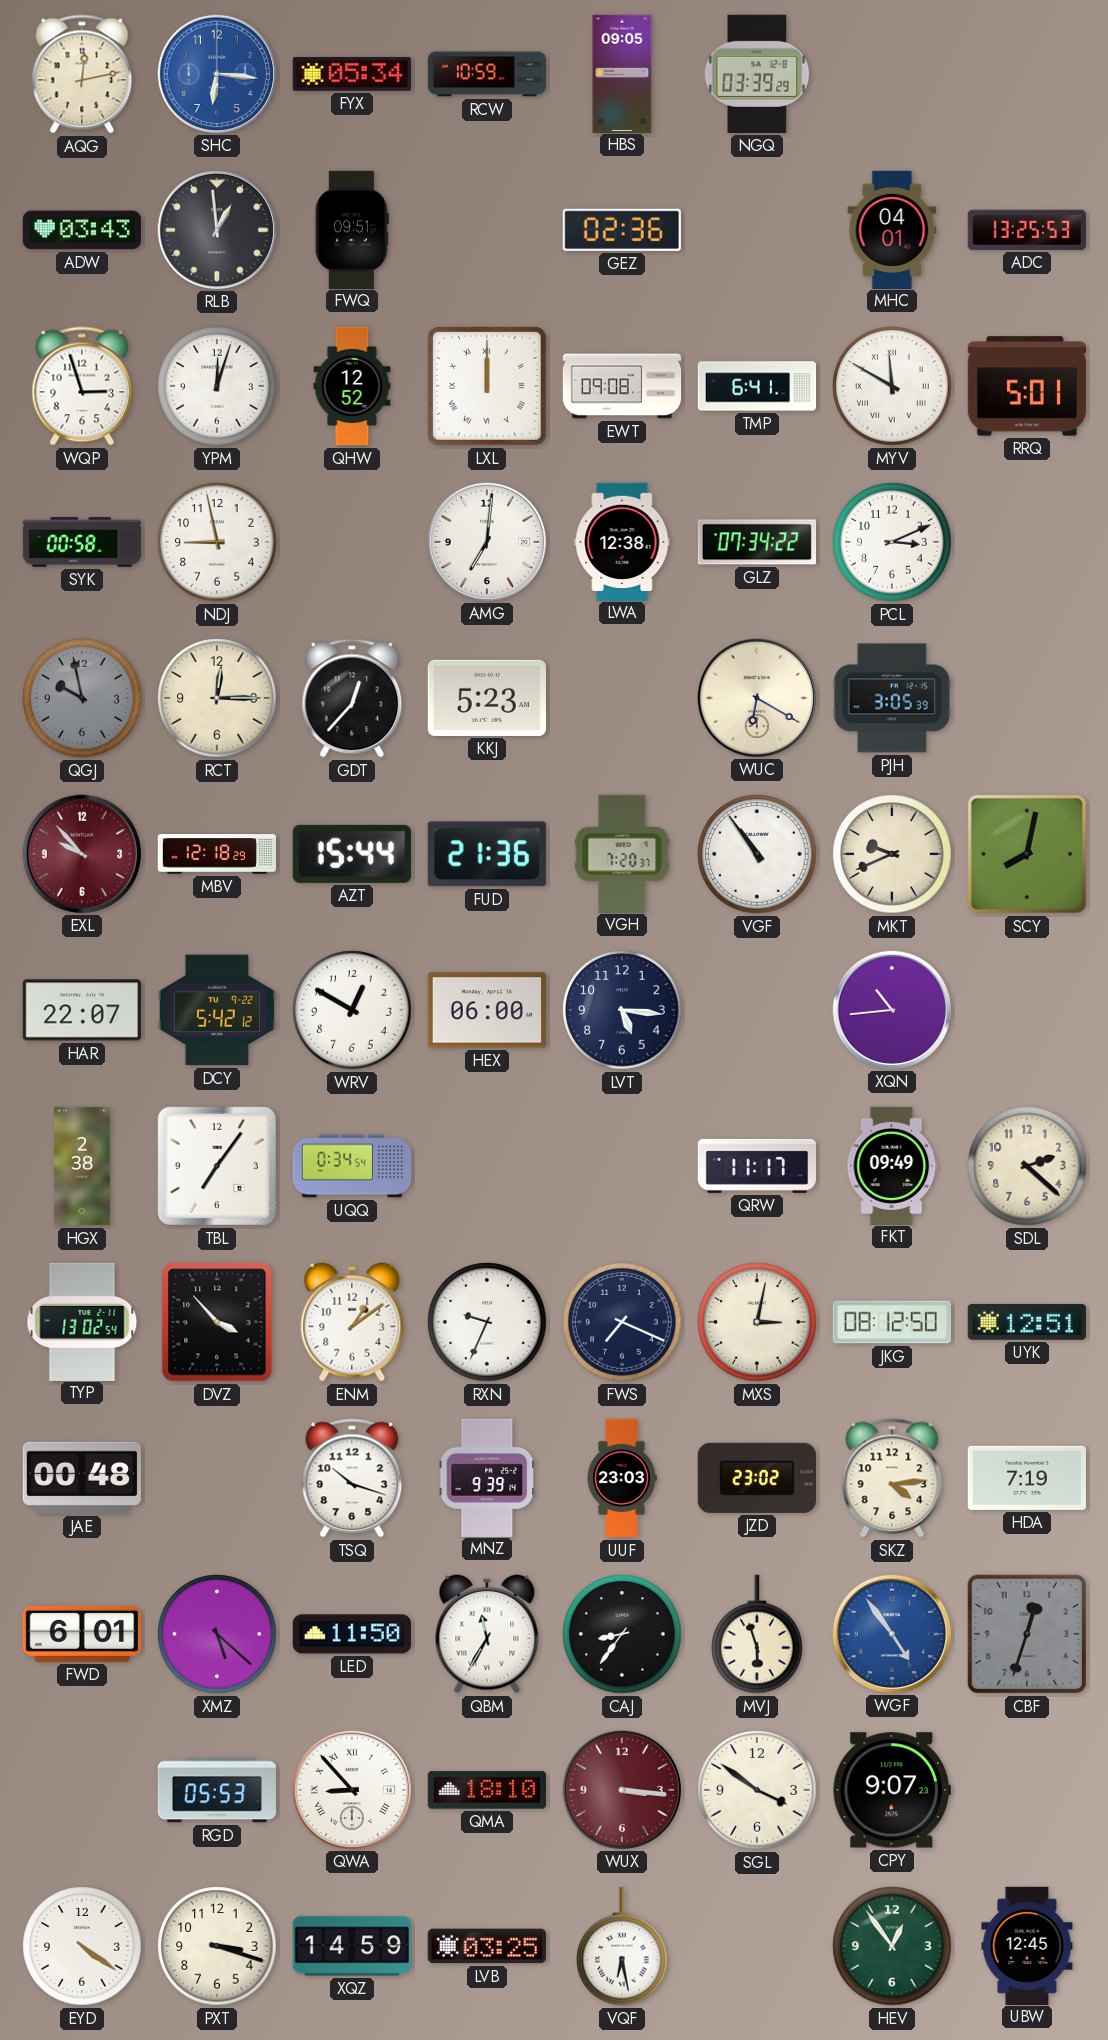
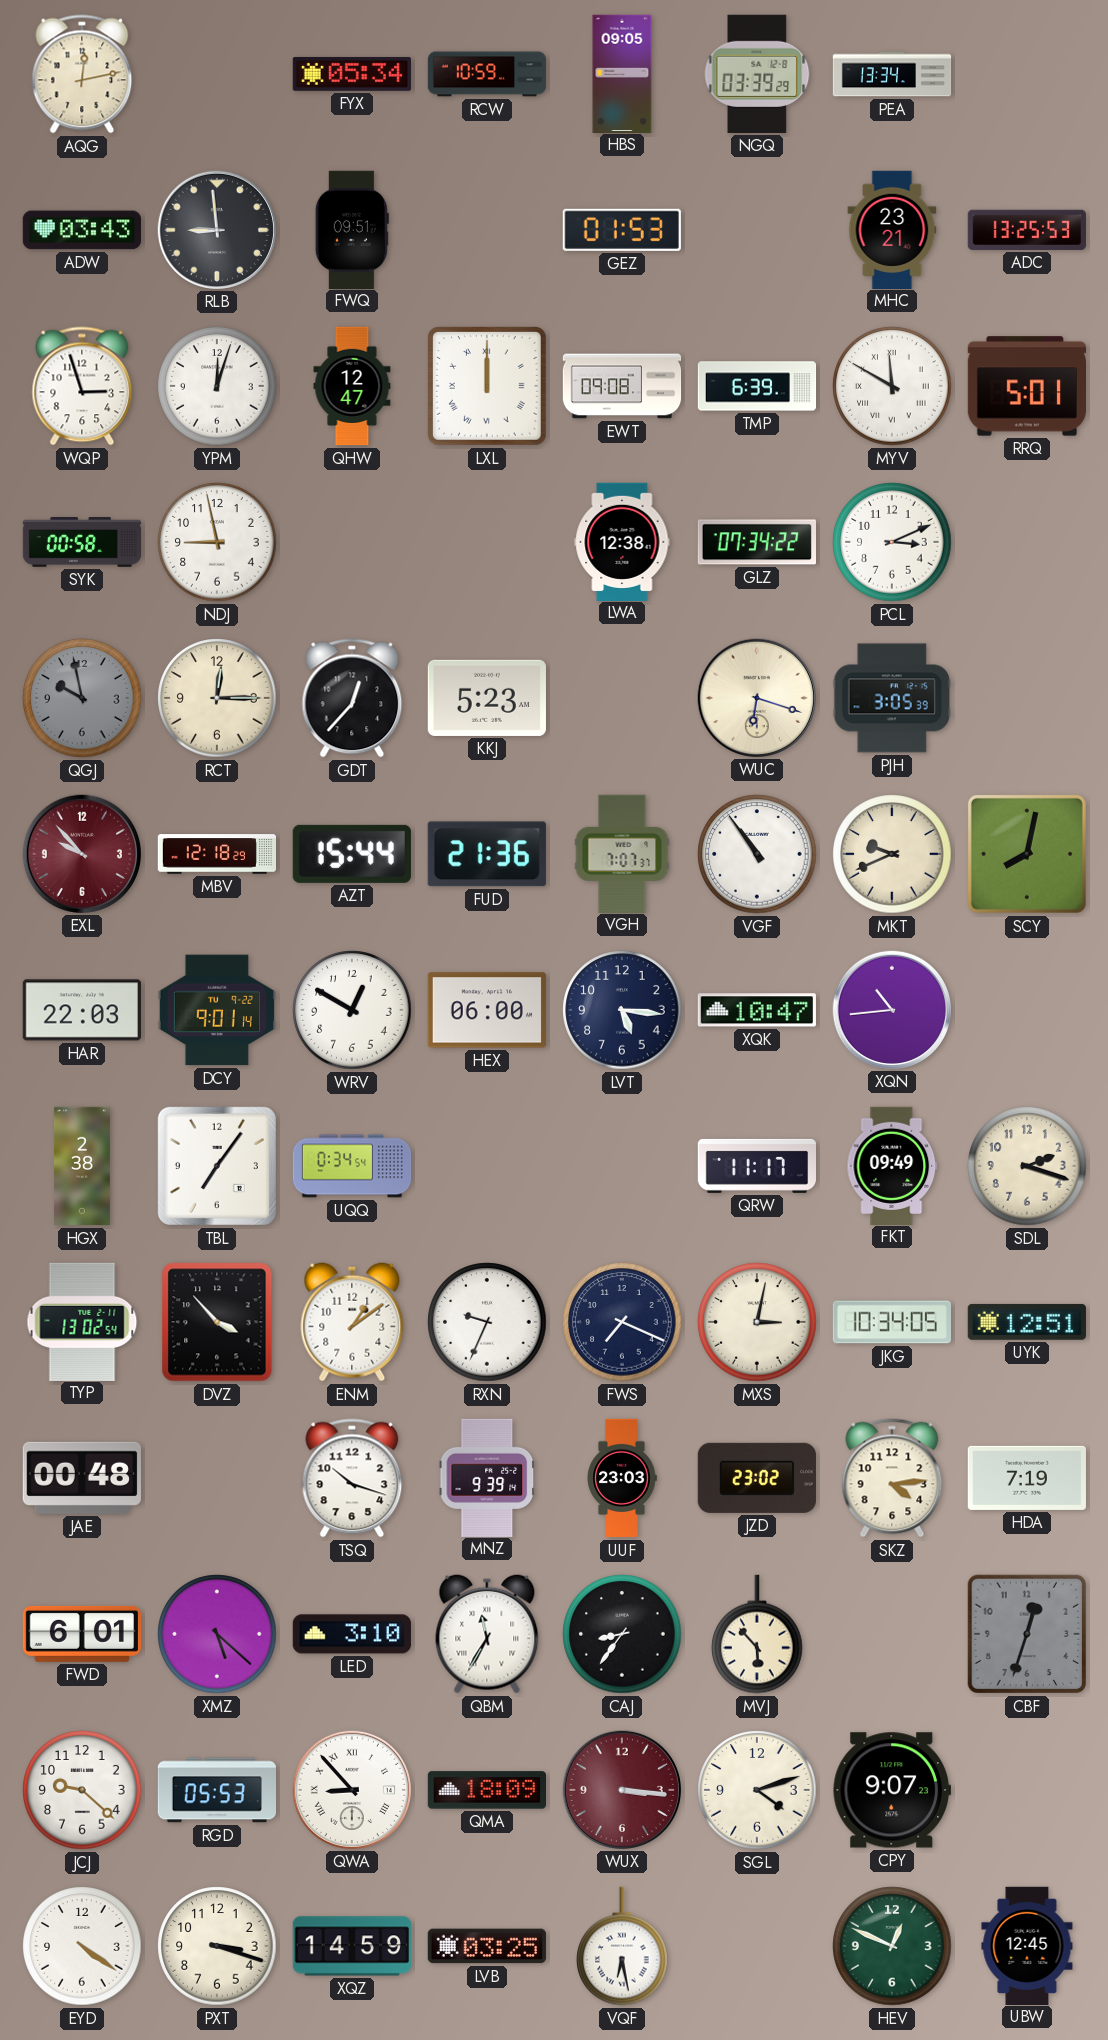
SHC: 6:16 -> none
PEA: none -> 13:34
RLB: 12:59 -> 8:59
GEZ: 02:36 -> 01:53
MHC: 04:01 -> 23:21
QHW: 12:52 -> 12:47
TMP: 6:41 -> 6:39
AMG: 7:01 -> none
WUC: 6:20 -> 6:18
VGH: 7:20 -> 7:07
HAR: 22:07 -> 22:03
DCY: 5:42 -> 9:01
XQK: none -> 10:47
SDL: 2:22 -> 2:18
JKG: 08:12 -> 10:34
LED: 11:50 -> 3:10
MVJ: 5:57 -> 5:53
WGF: 4:54 -> none
JCJ: none -> 9:22
QMA: 18:10 -> 18:09
SGL: 3:51 -> 4:12
HEV: 12:54 -> 12:49
